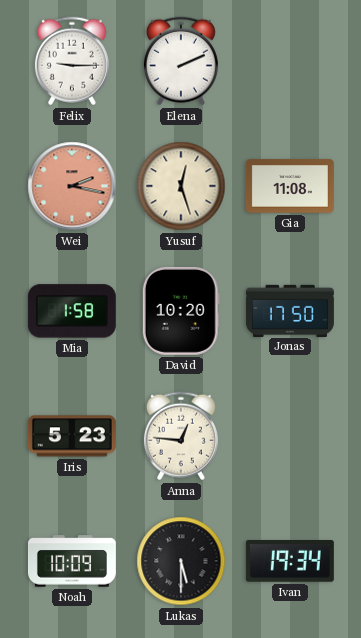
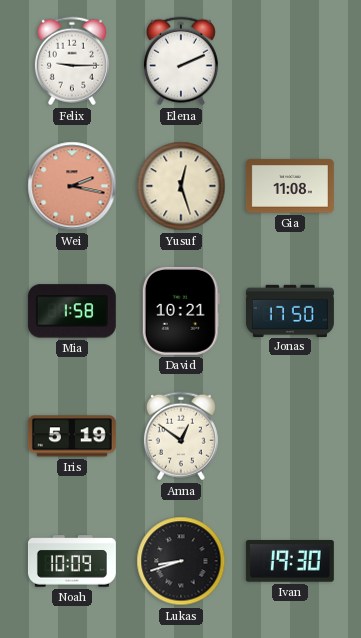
David: 10:20 -> 10:21
Iris: 5:23 -> 5:19
Anna: 12:46 -> 12:51
Lukas: 5:30 -> 8:42
Ivan: 19:34 -> 19:30
